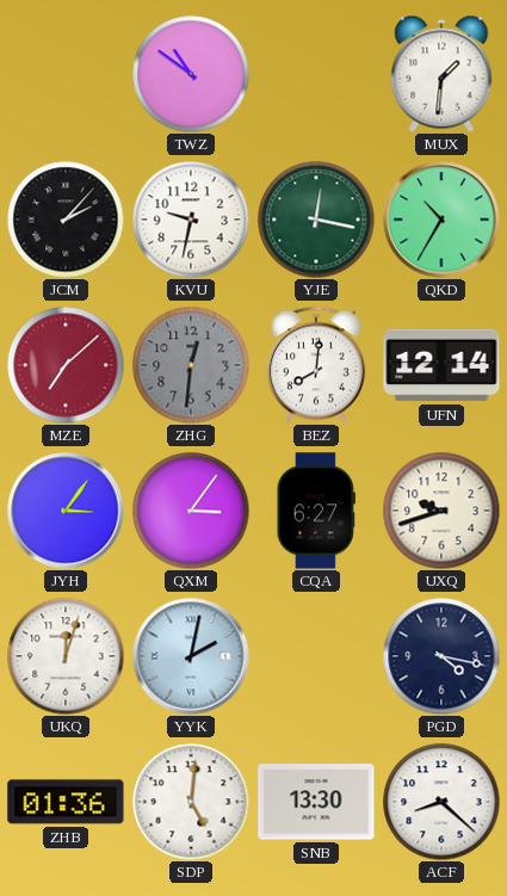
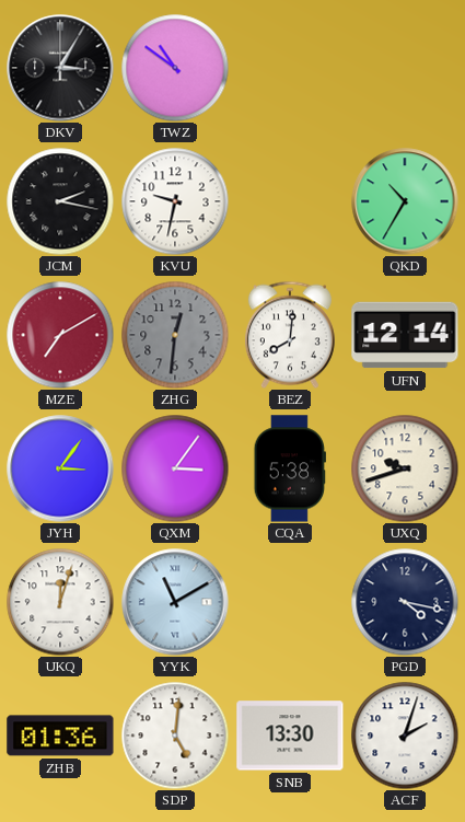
DKV: none -> 3:05
MUX: 1:31 -> none
JCM: 2:07 -> 2:17
YJE: 12:17 -> none
MZE: 7:08 -> 7:10
CQA: 6:27 -> 5:38
YYK: 2:02 -> 11:10
ACF: 8:22 -> 2:03
